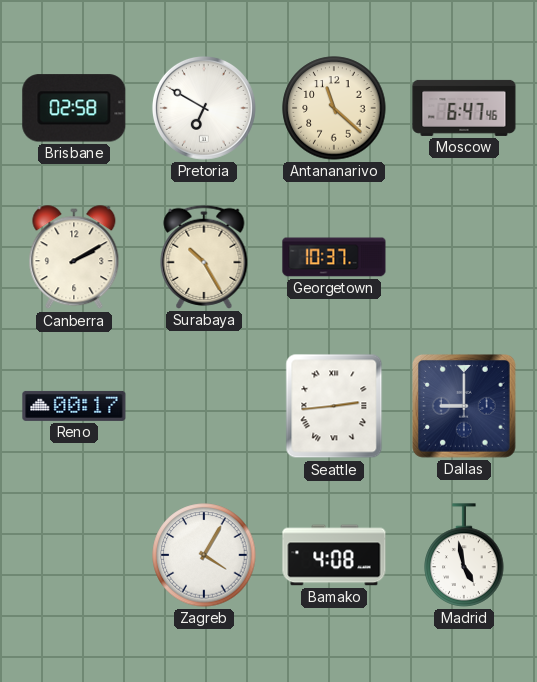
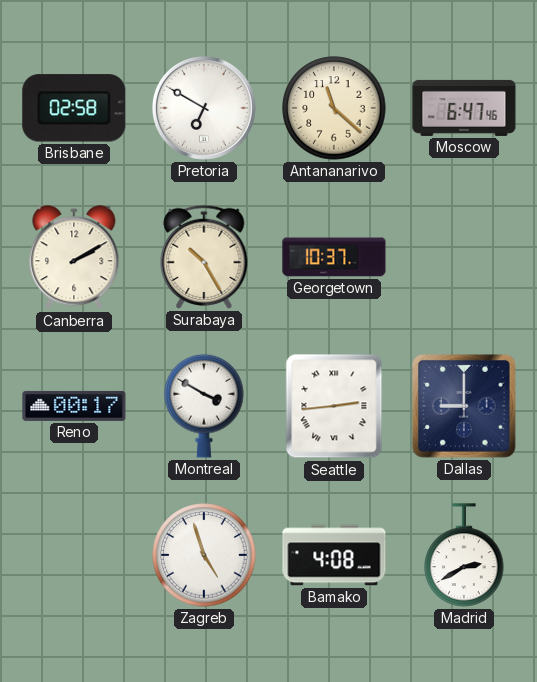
Montreal: none -> 3:50
Zagreb: 4:05 -> 4:57
Madrid: 4:58 -> 2:40
